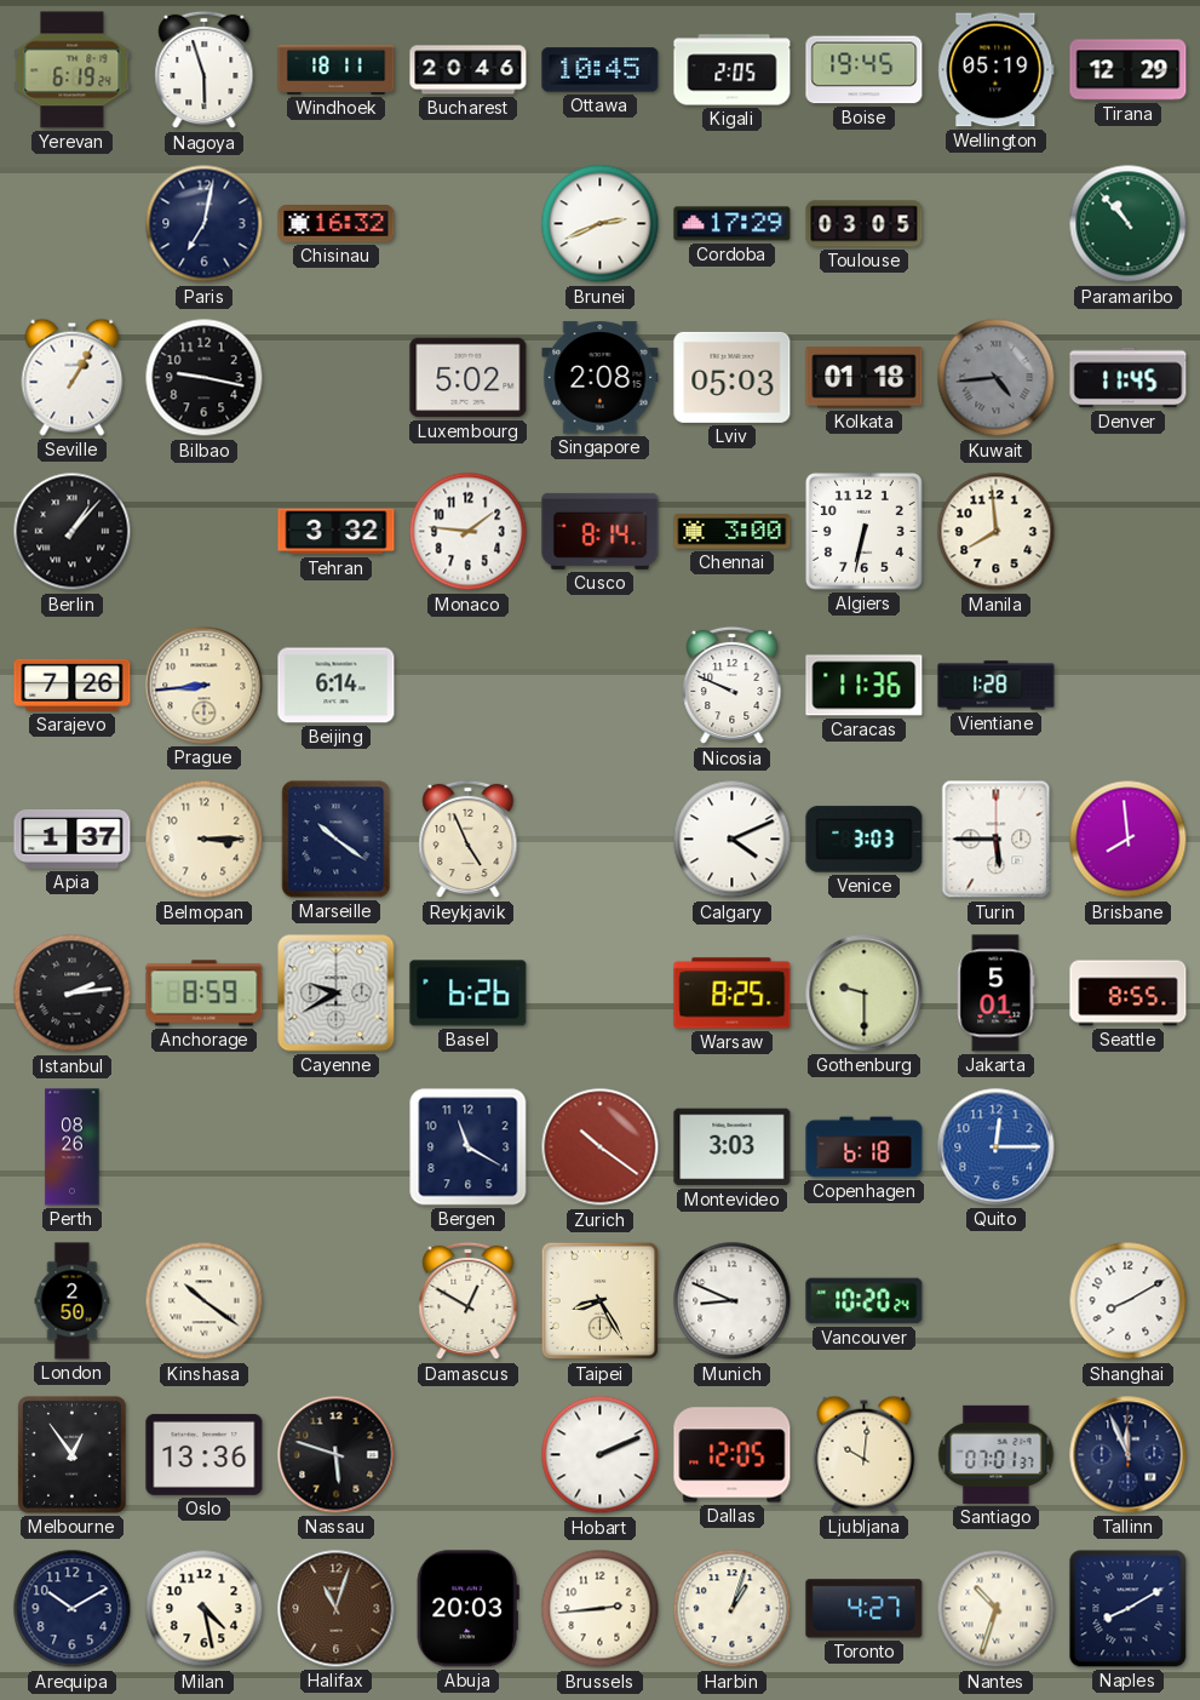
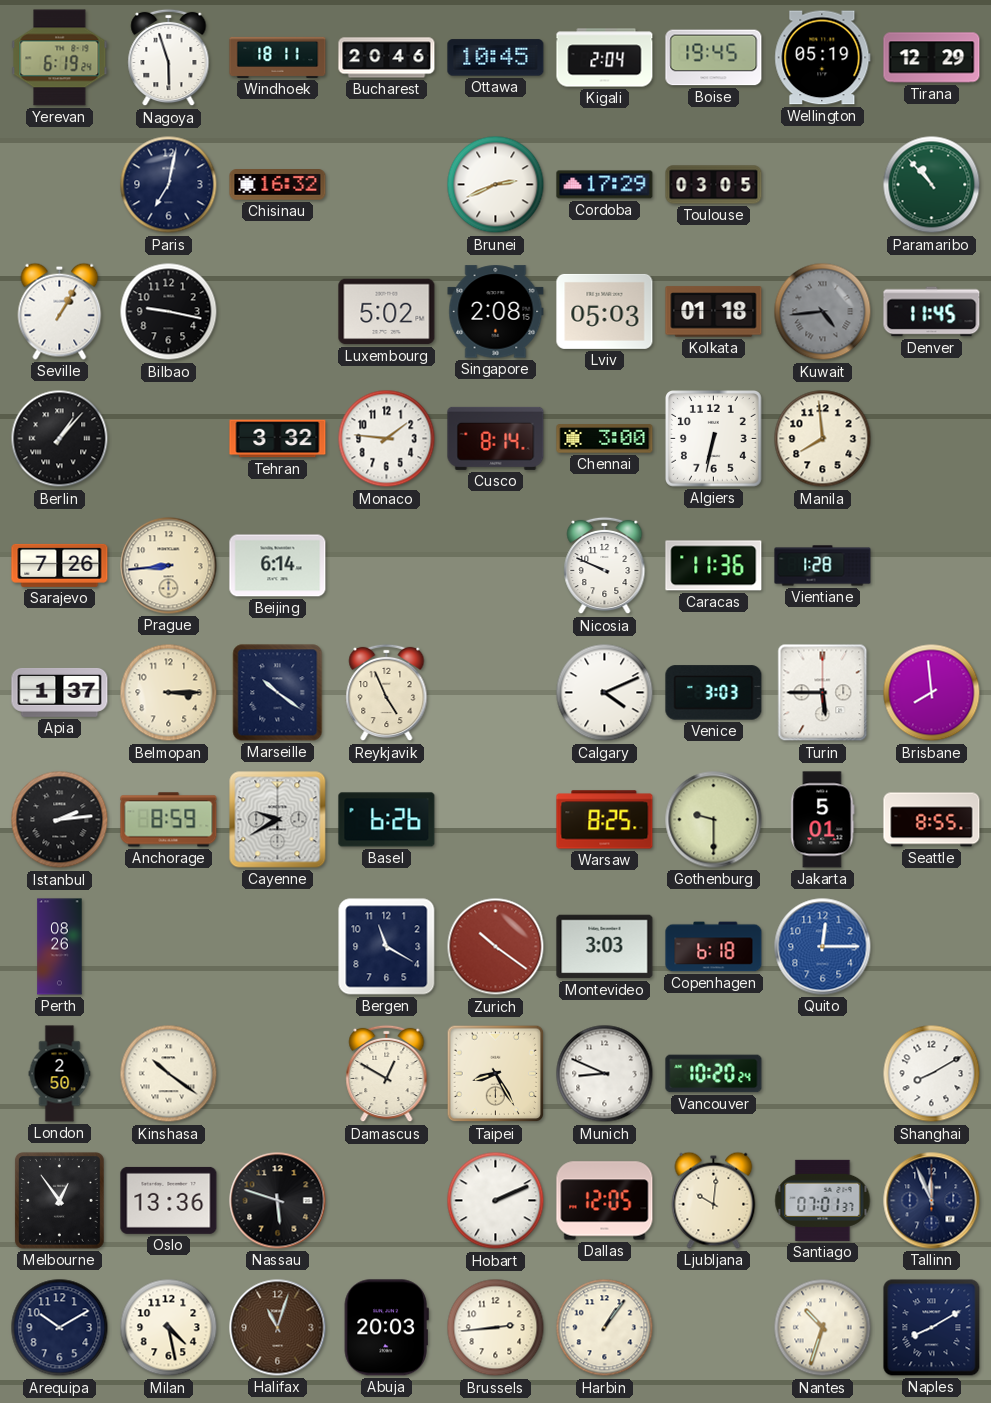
Kigali: 2:05 -> 2:04
Harbin: 1:03 -> 1:06
Toronto: 4:27 -> none
